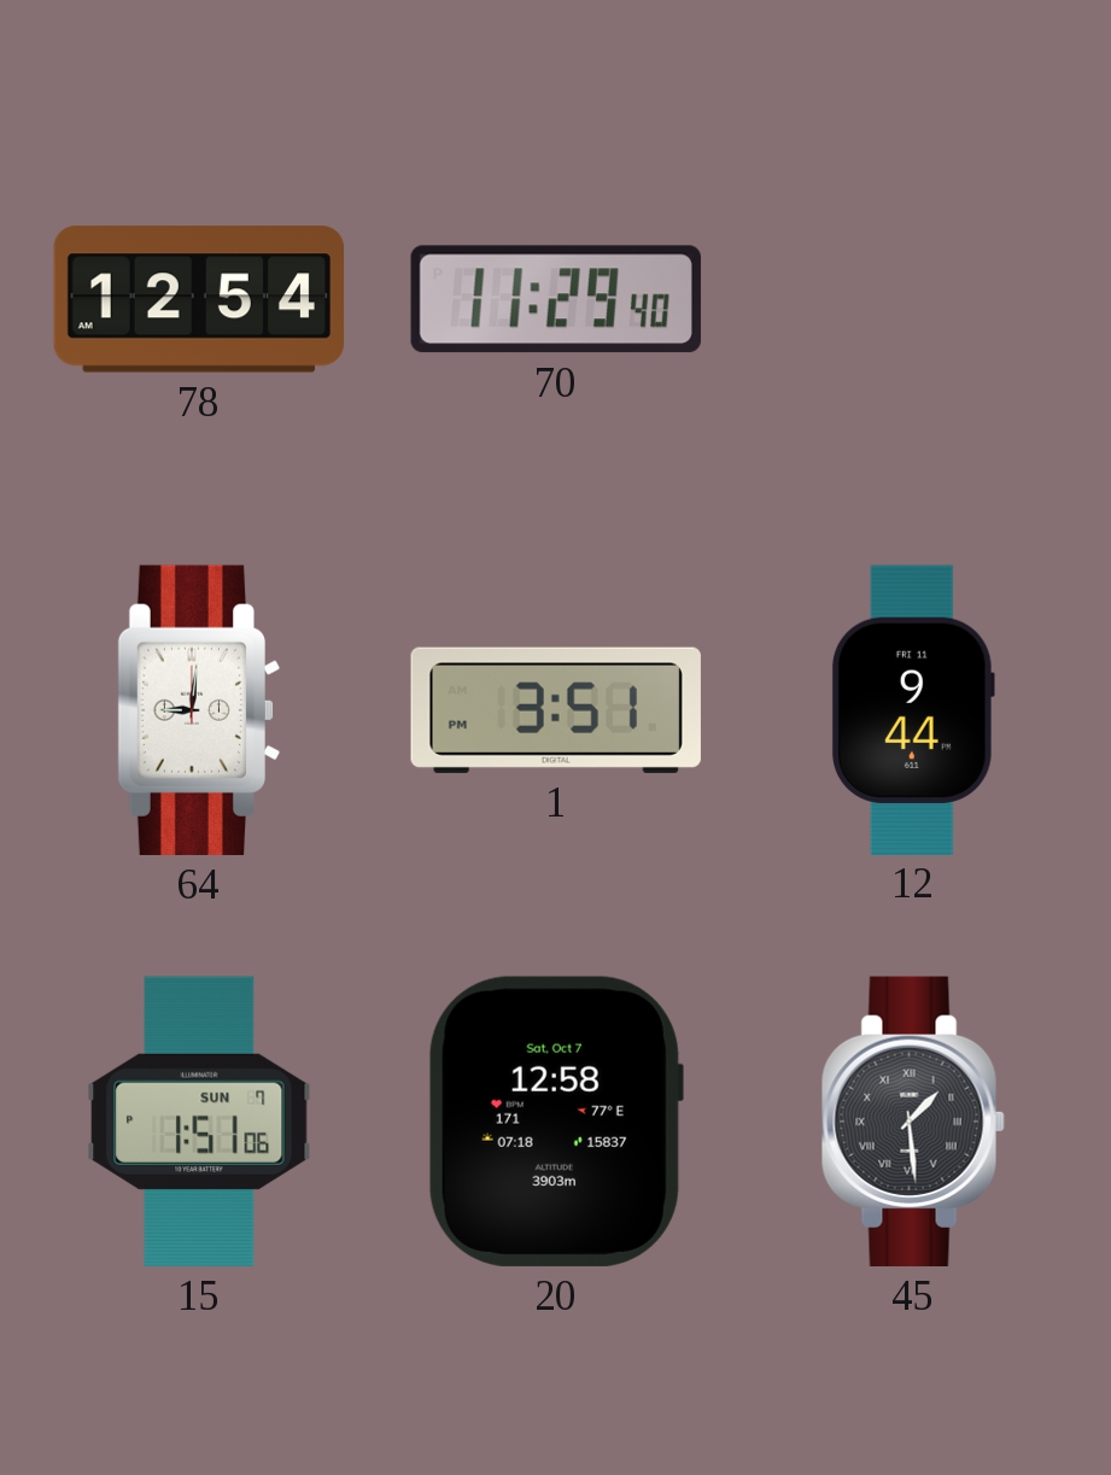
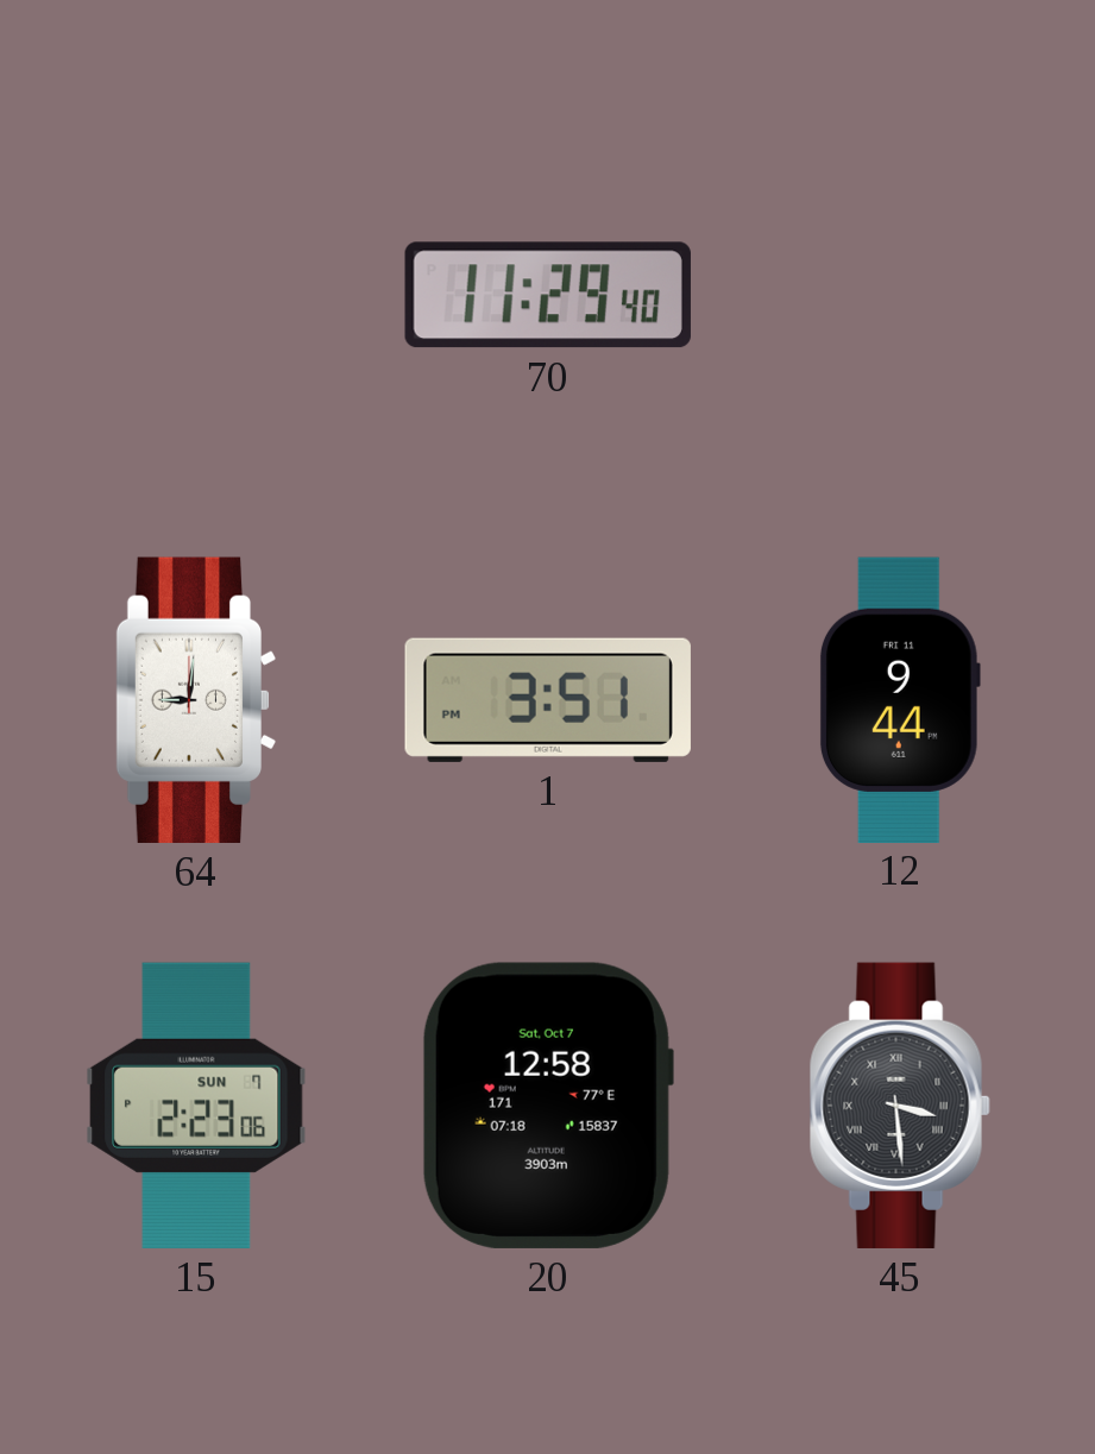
78: 12:54 -> none
15: 1:51 -> 2:23
45: 1:29 -> 3:29
